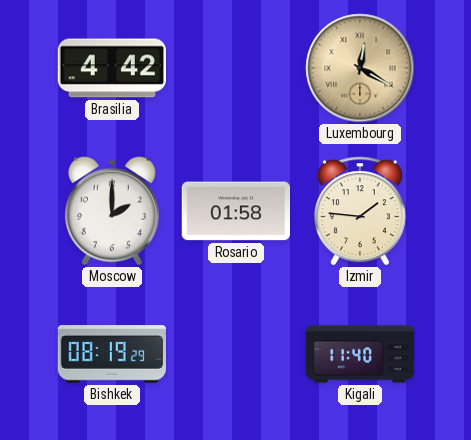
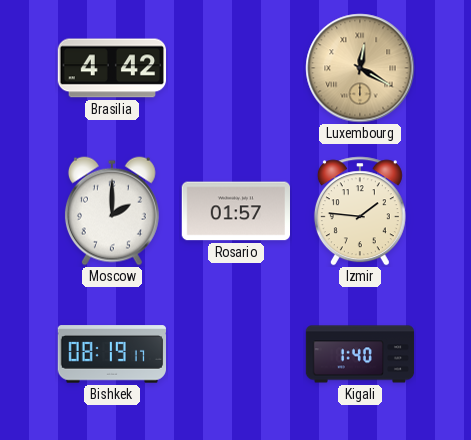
Rosario: 01:58 -> 01:57
Bishkek: 08:19:29 -> 08:19:17
Kigali: 11:40 -> 1:40
